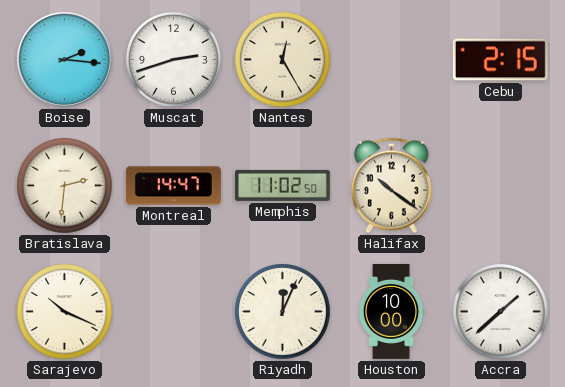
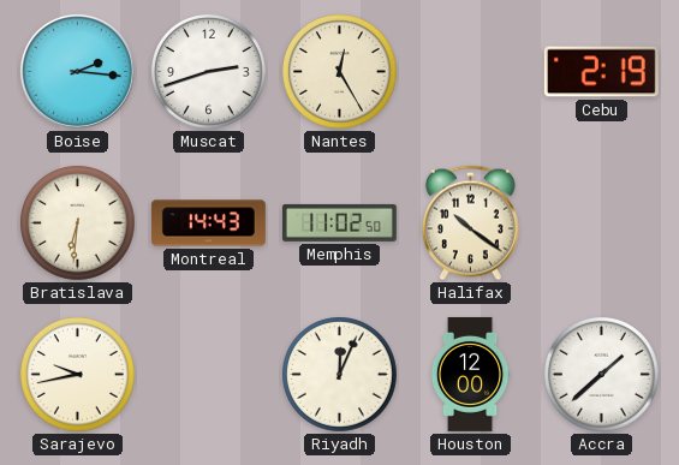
Cebu: 2:15 -> 2:19
Bratislava: 2:31 -> 6:31
Montreal: 14:47 -> 14:43
Sarajevo: 10:19 -> 9:43
Houston: 10:00 -> 12:00
